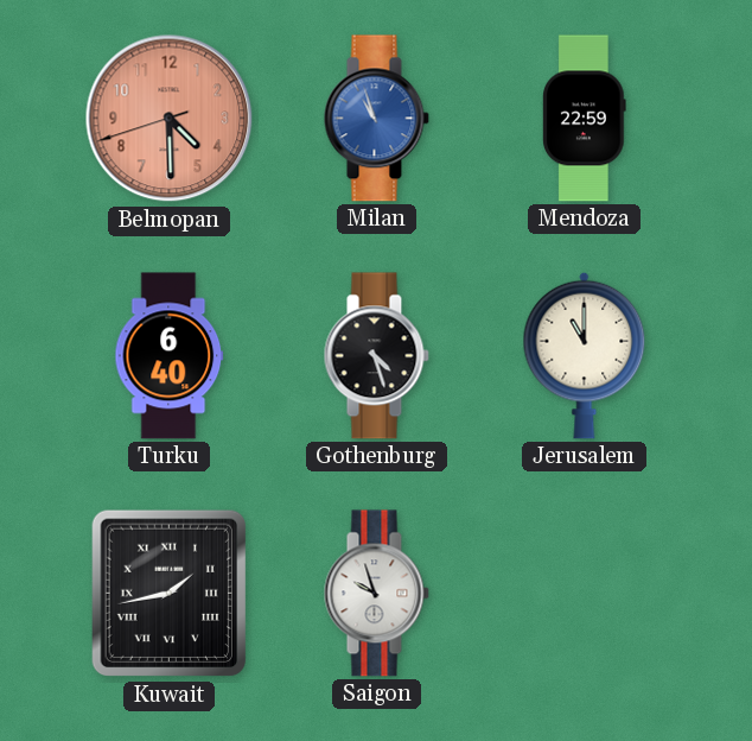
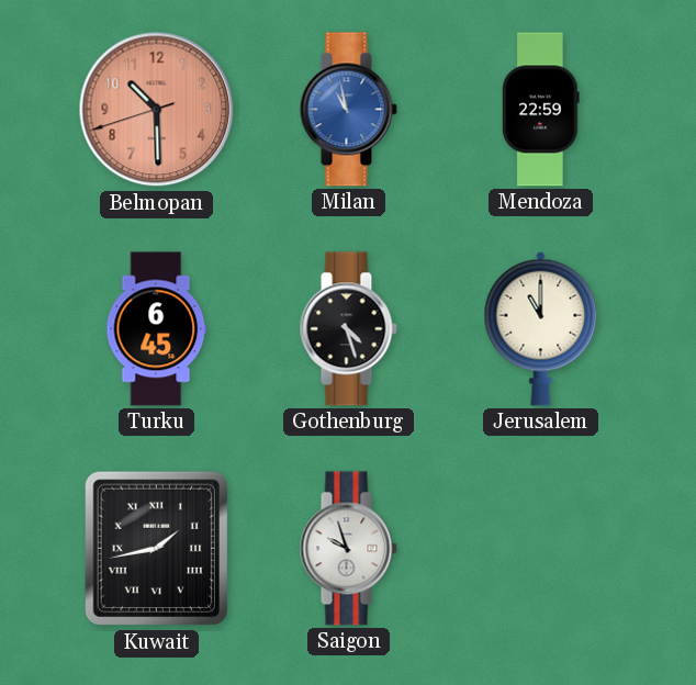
Belmopan: 4:29 -> 10:29
Milan: 10:57 -> 10:58
Turku: 6:40 -> 6:45
